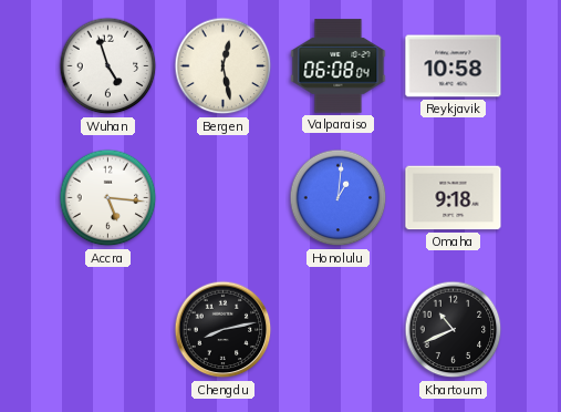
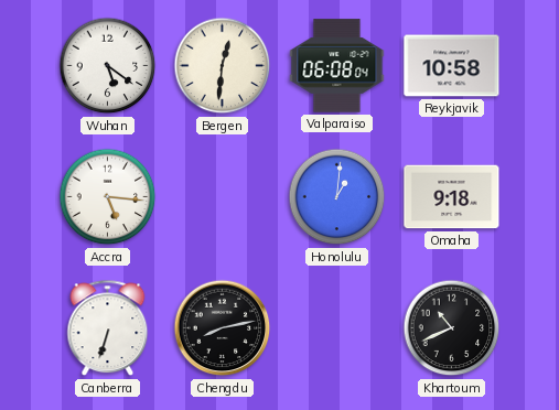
Wuhan: 4:57 -> 5:21
Bergen: 12:28 -> 12:31
Canberra: none -> 6:33
